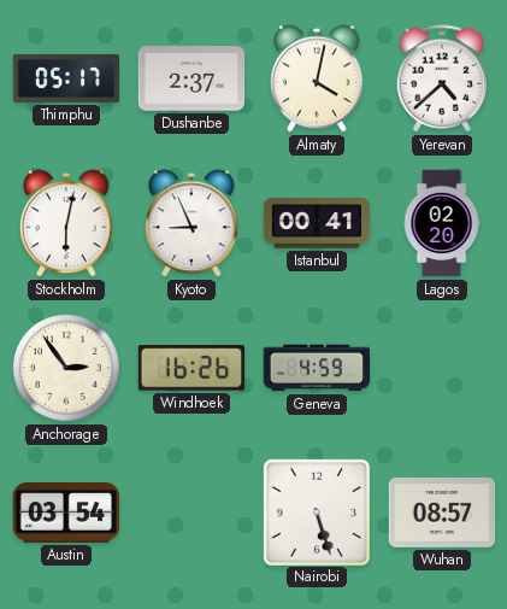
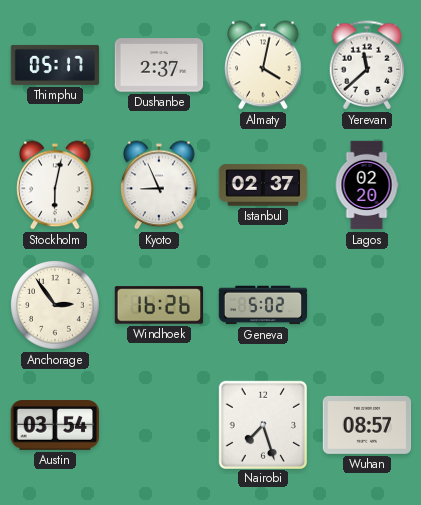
Yerevan: 4:38 -> 11:38
Istanbul: 00:41 -> 02:37
Geneva: 4:59 -> 5:02
Nairobi: 5:27 -> 7:27
